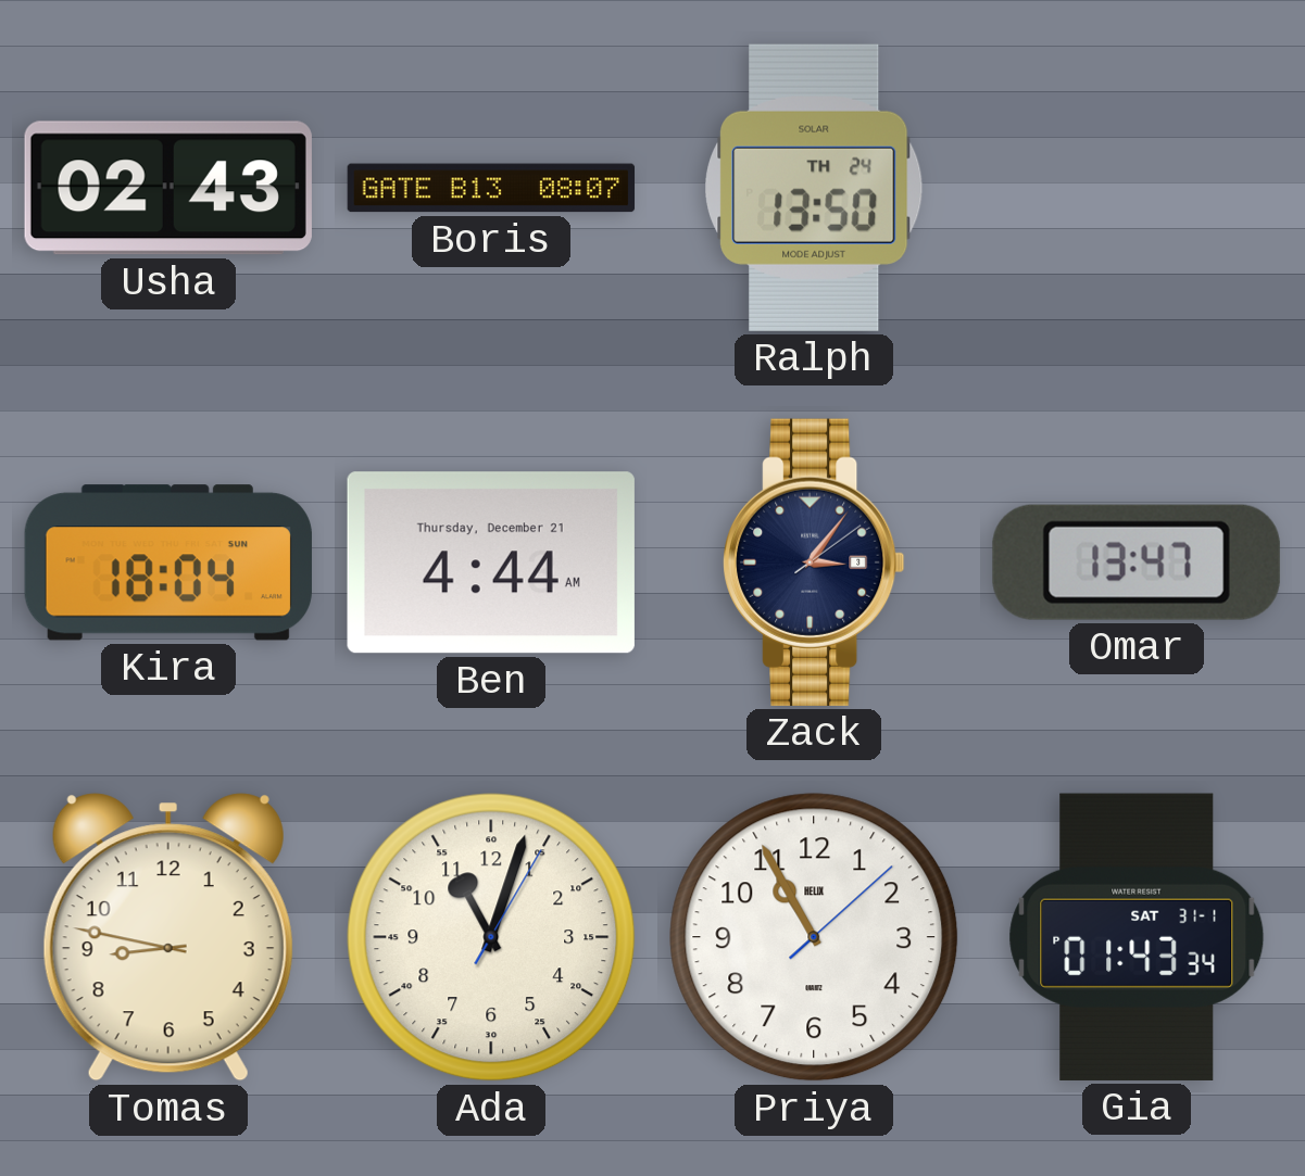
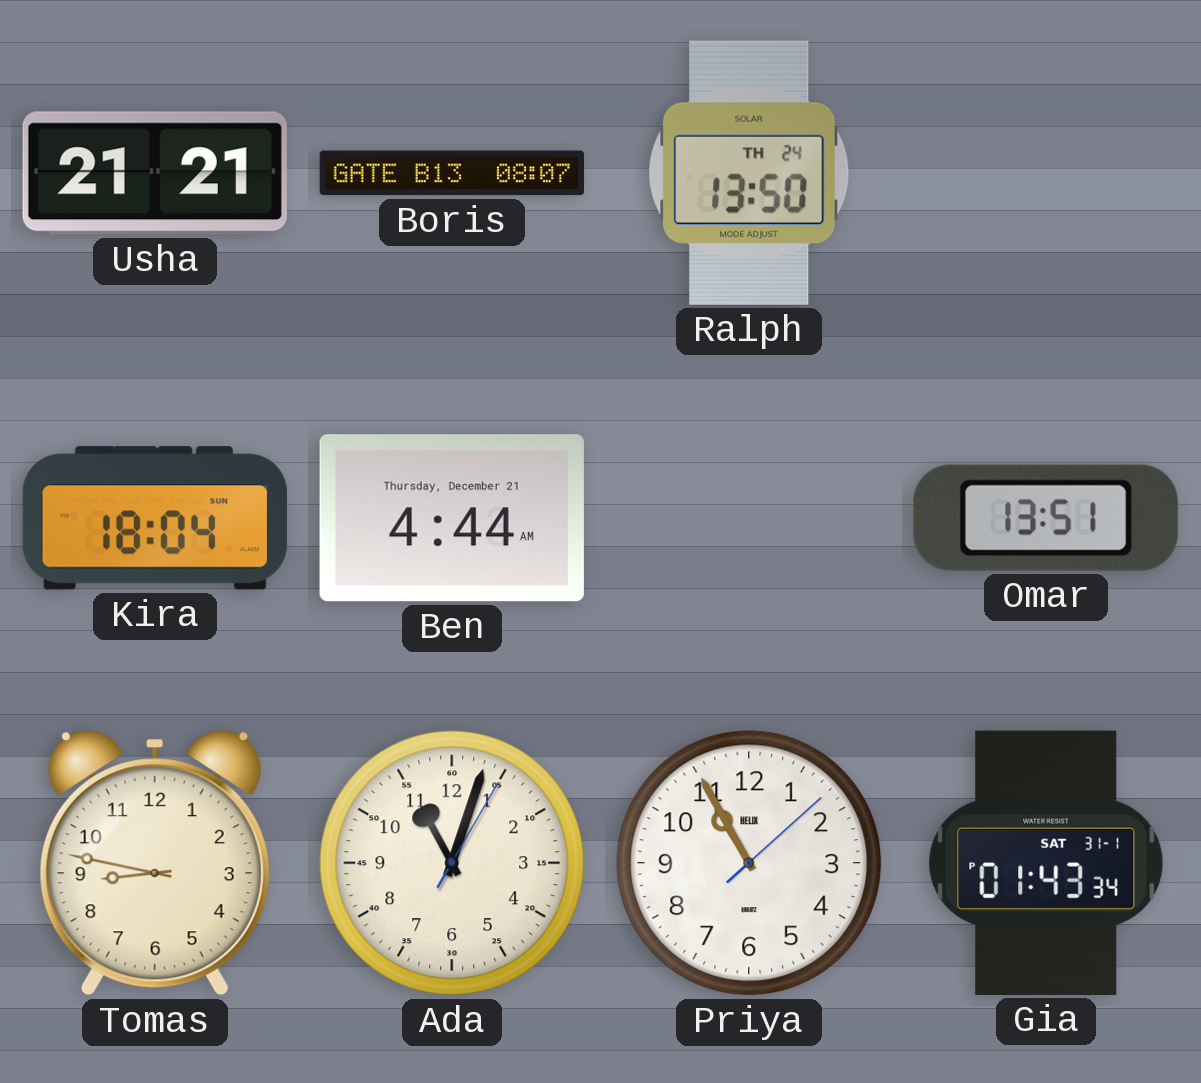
Usha: 02:43 -> 21:21
Zack: 3:06 -> none
Omar: 13:47 -> 13:51
